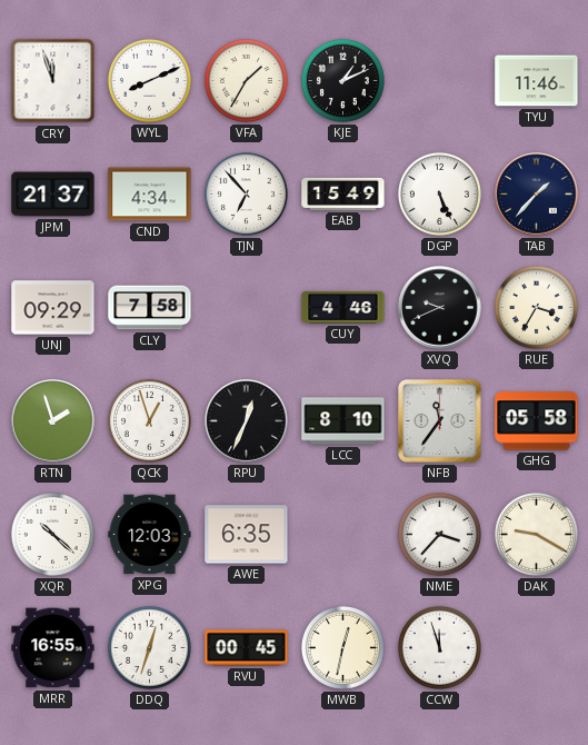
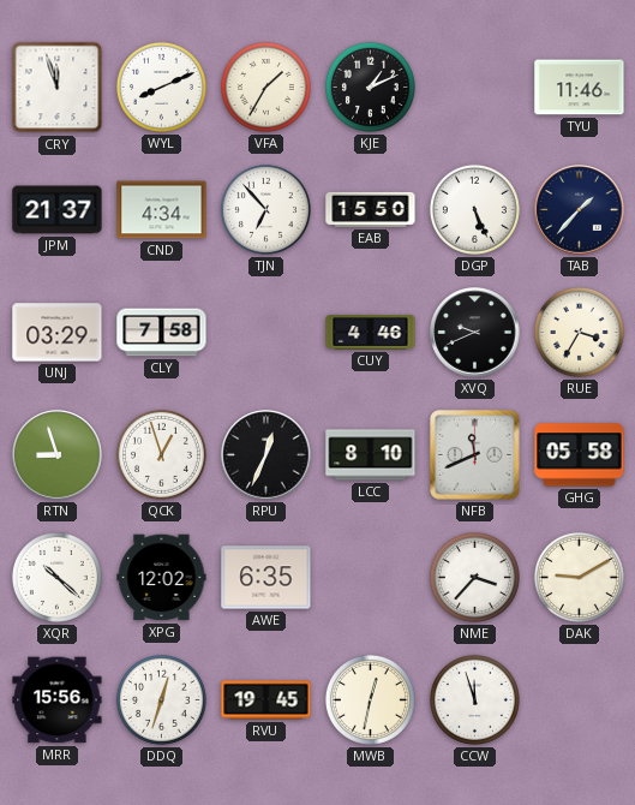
EAB: 15:49 -> 15:50
UNJ: 09:29 -> 03:29
RTN: 1:57 -> 8:57
NFB: 11:36 -> 11:41
XPG: 12:03 -> 12:02
DAK: 9:20 -> 9:10
MRR: 16:55 -> 15:56
RVU: 00:45 -> 19:45
